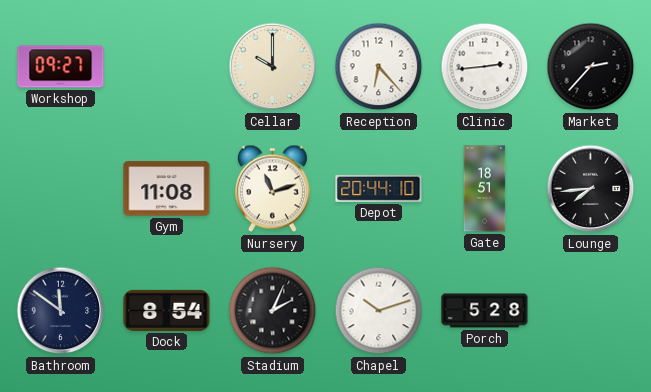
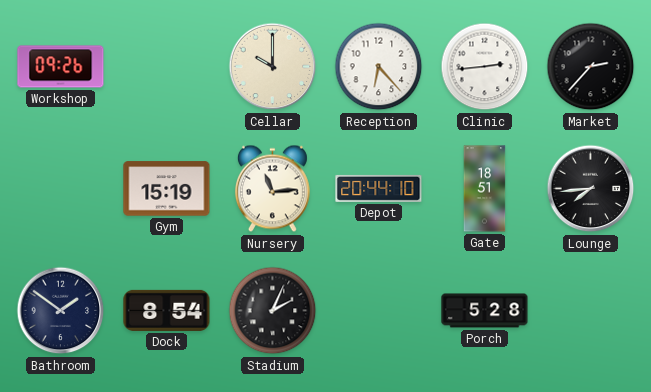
Workshop: 09:27 -> 09:26
Gym: 11:08 -> 15:19
Nursery: 11:12 -> 11:14
Bathroom: 11:51 -> 1:51
Chapel: 10:12 -> none
